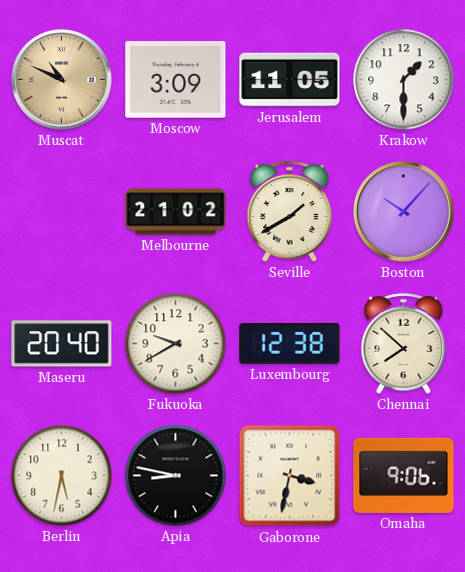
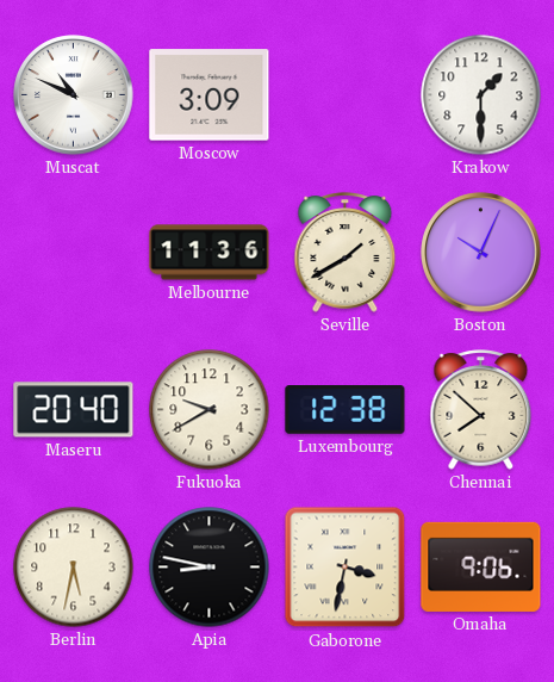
Muscat dial: champagne -> white
Jerusalem: 11:05 -> none
Melbourne: 21:02 -> 11:36
Boston: 10:07 -> 10:04
